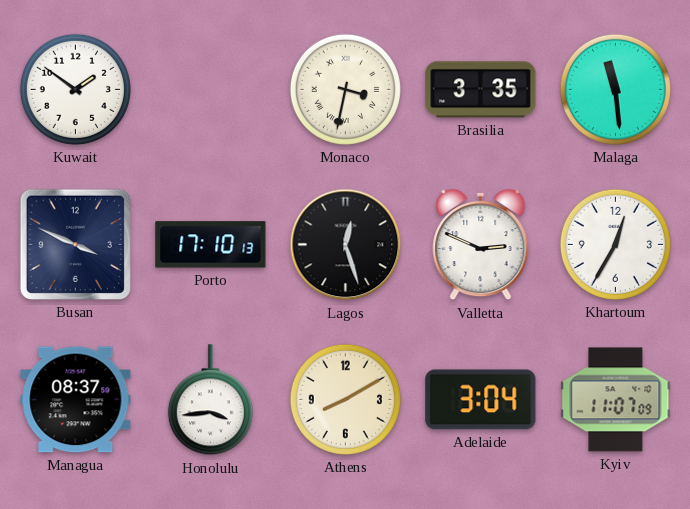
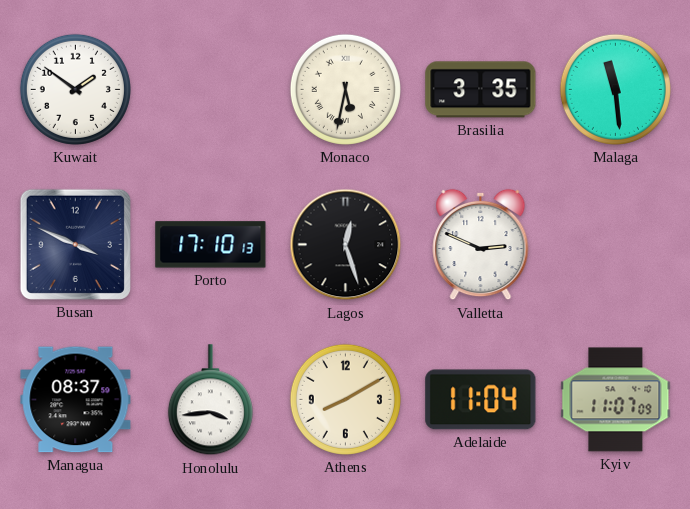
Monaco: 3:32 -> 5:32
Khartoum: 12:35 -> none
Adelaide: 3:04 -> 11:04
